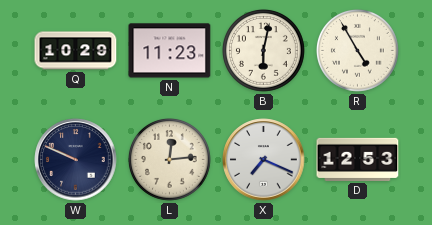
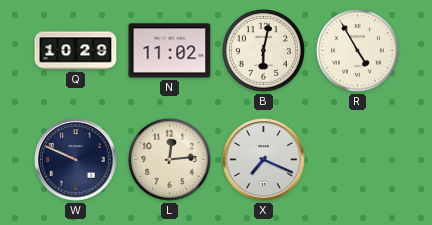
N: 11:23 -> 11:02
D: 12:53 -> none
